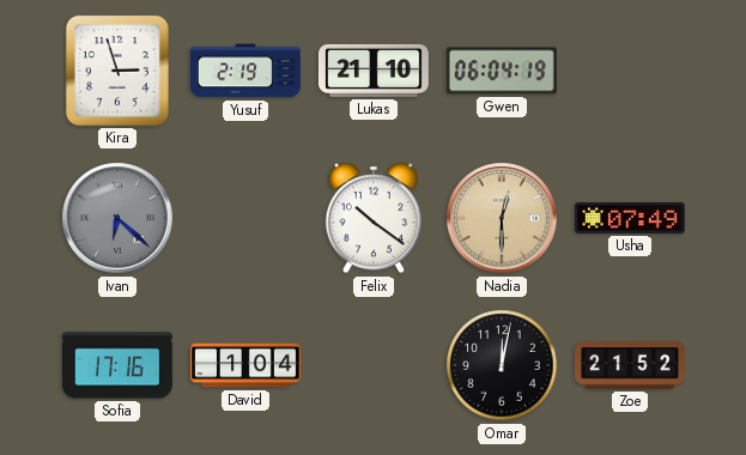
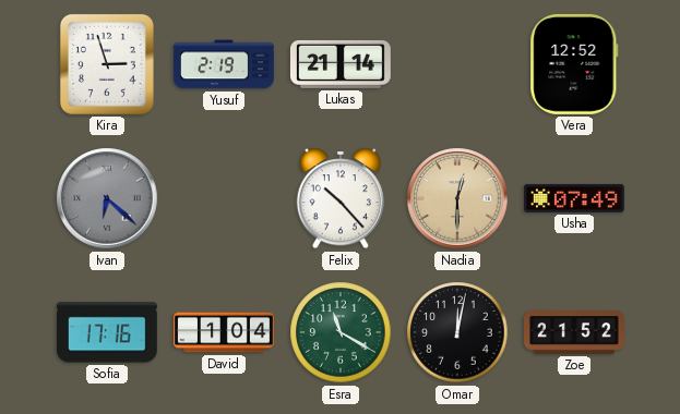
Lukas: 21:10 -> 21:14
Gwen: 06:04 -> none
Vera: none -> 12:52
Felix: 10:21 -> 10:23
Esra: none -> 11:20
